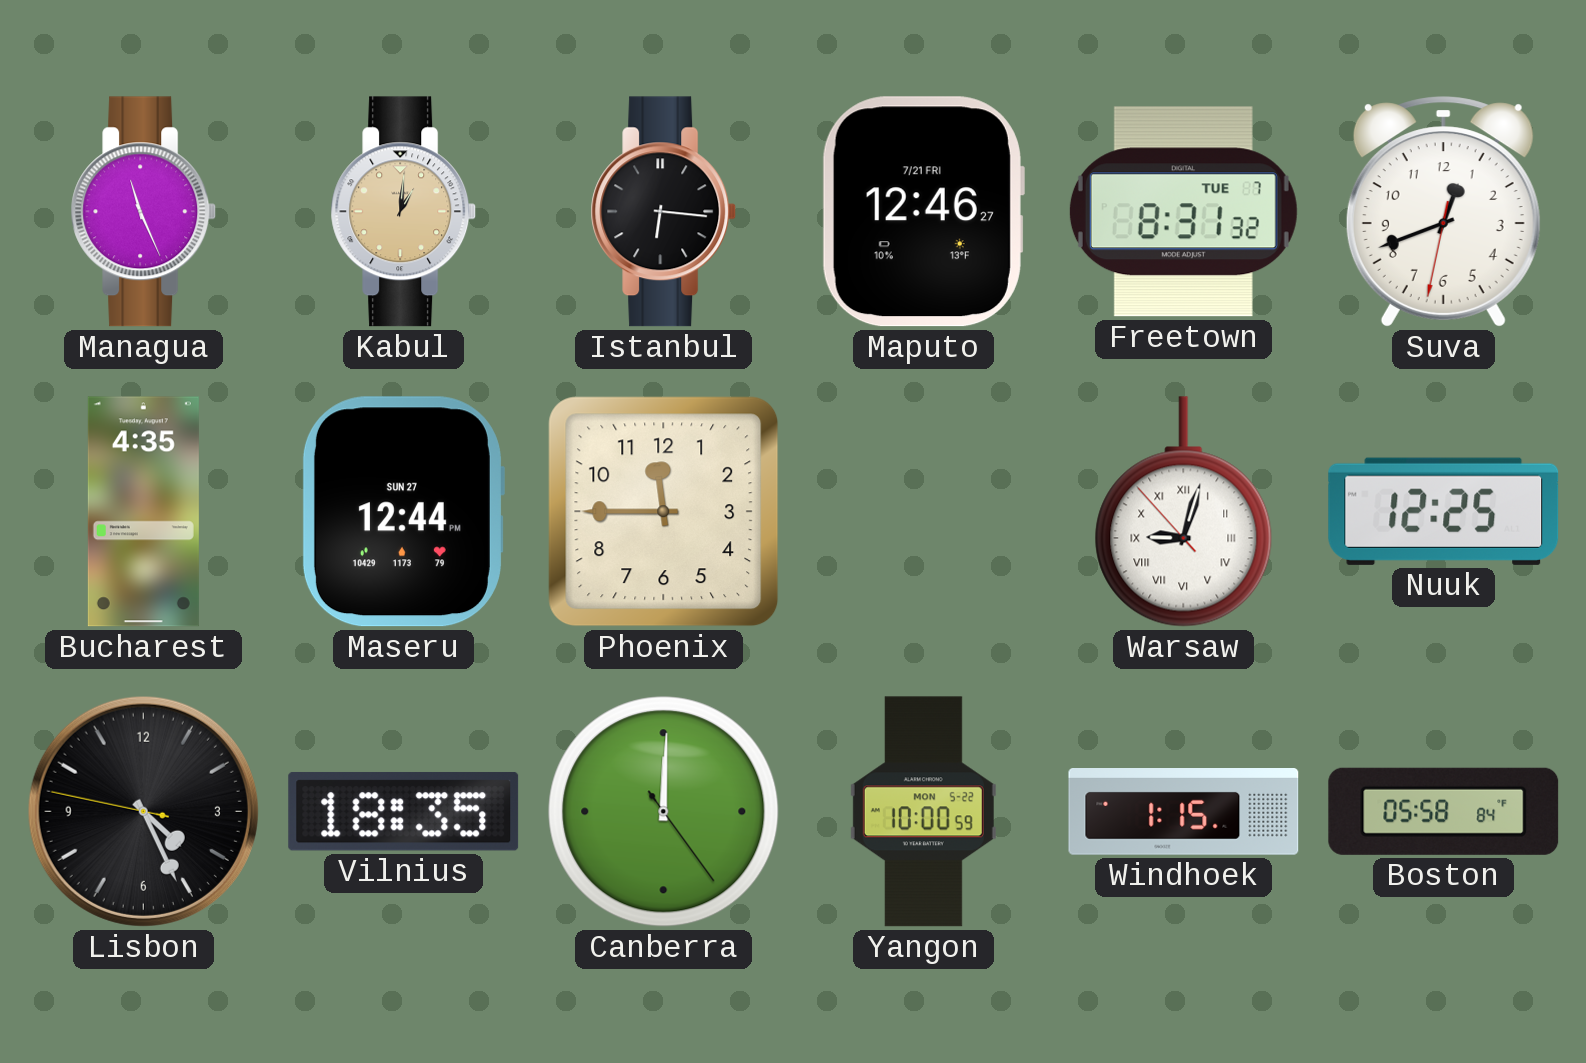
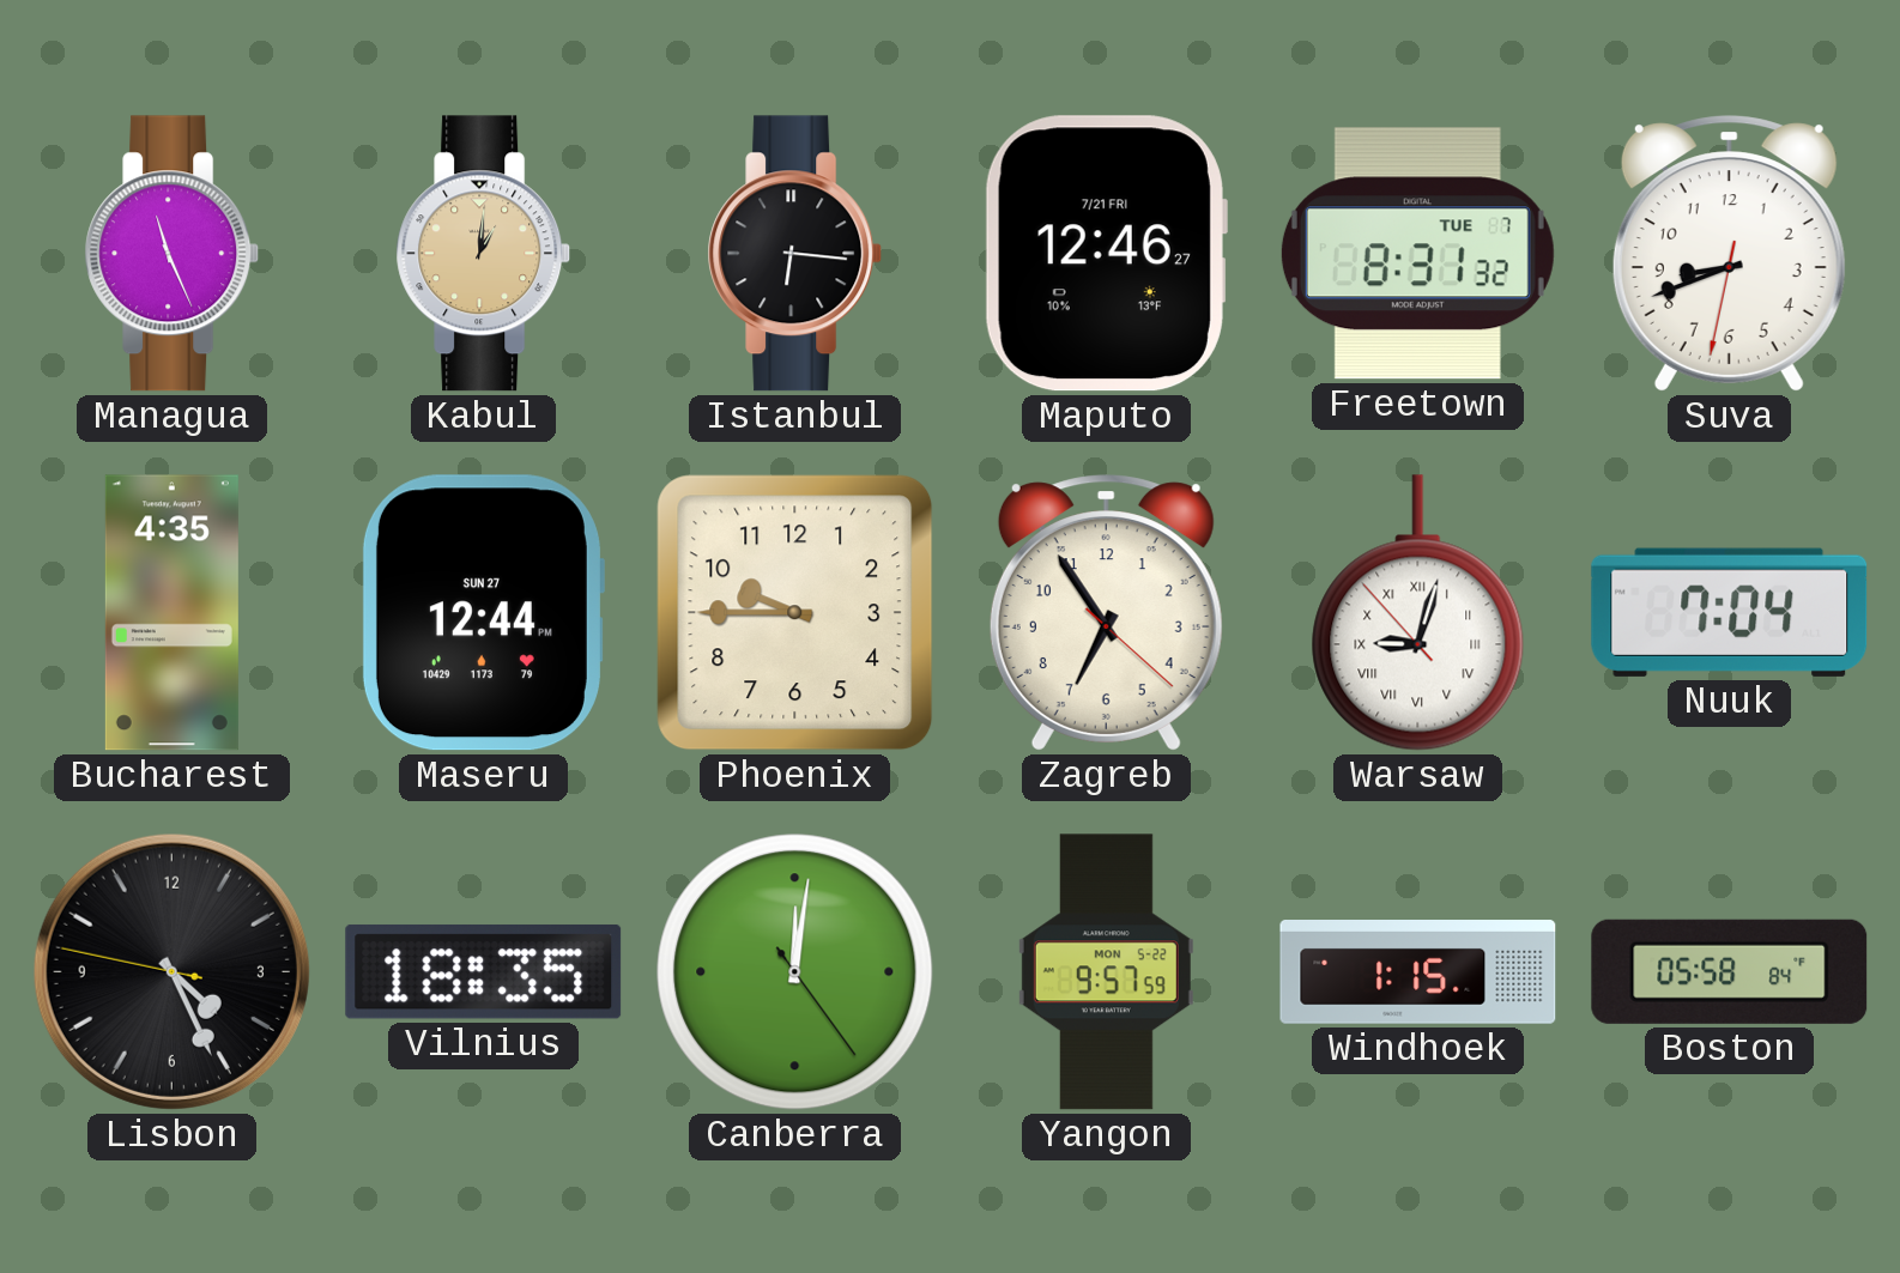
Suva: 12:41 -> 8:41
Phoenix: 11:45 -> 9:45
Zagreb: none -> 6:54
Nuuk: 12:25 -> 7:04
Canberra: 12:00 -> 12:01
Yangon: 10:00 -> 9:57
